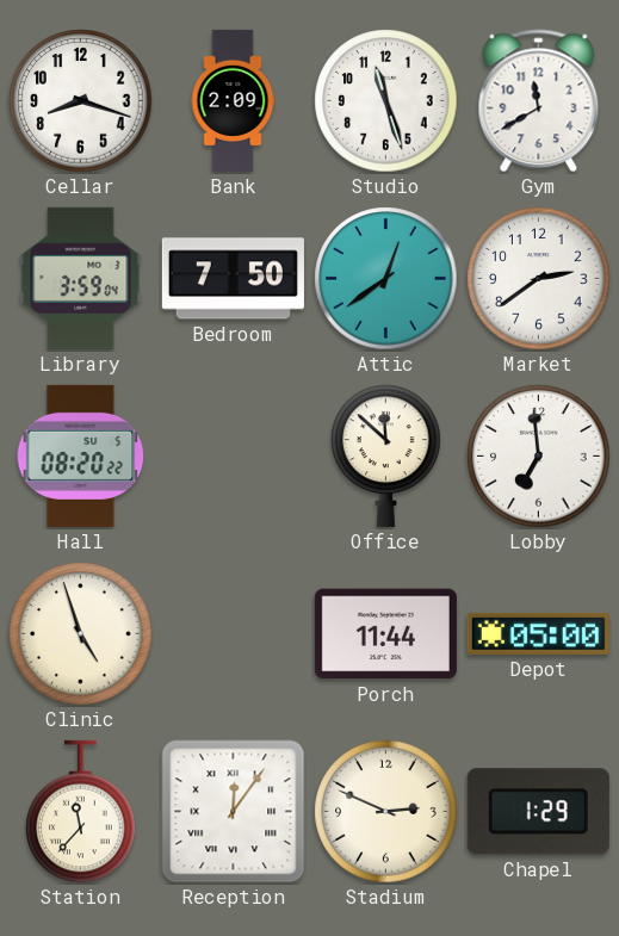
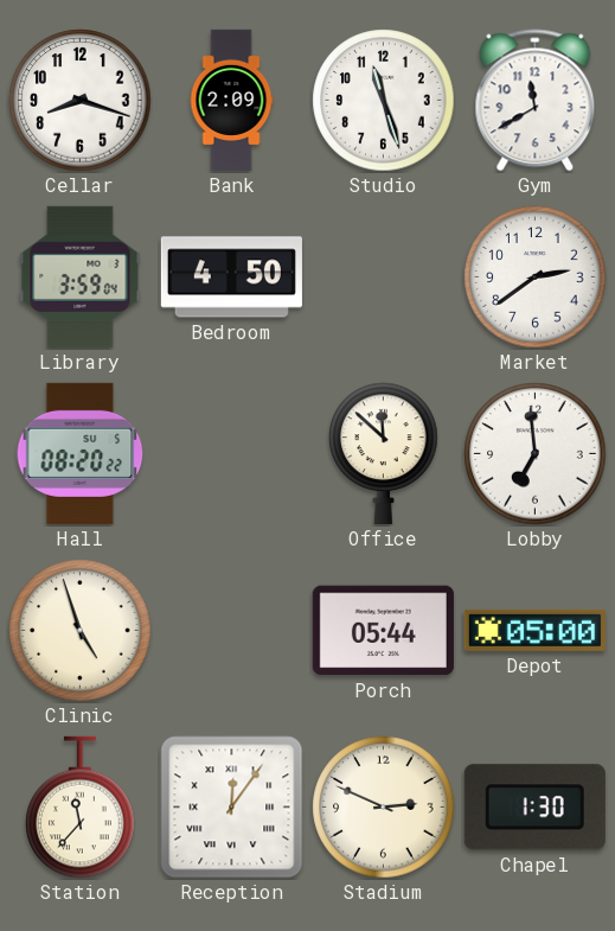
Bedroom: 7:50 -> 4:50
Attic: 12:39 -> none
Porch: 11:44 -> 05:44
Chapel: 1:29 -> 1:30
